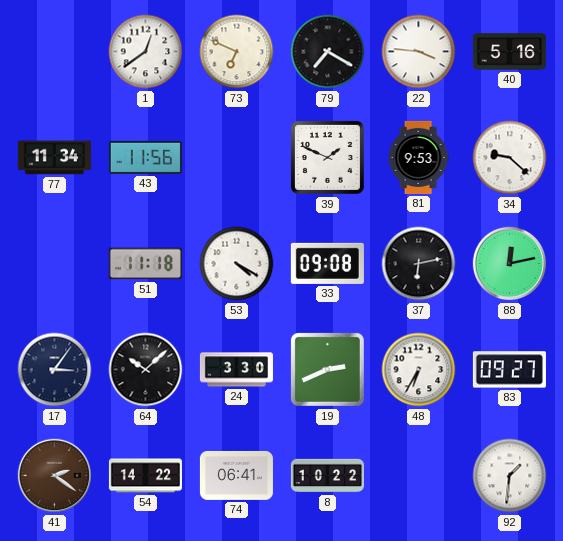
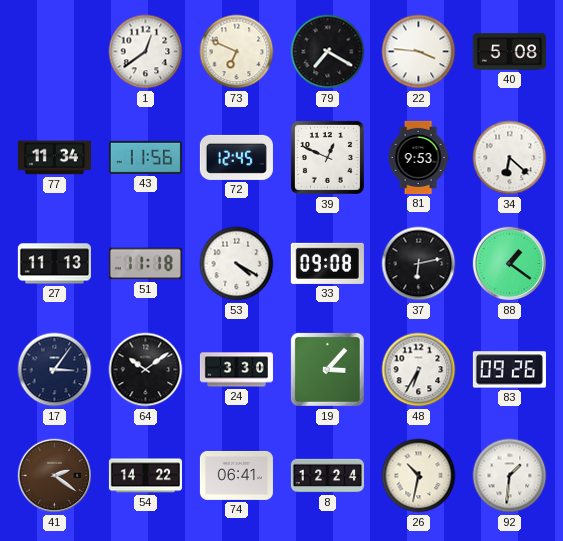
40: 5:16 -> 5:08
72: none -> 12:45
39: 1:49 -> 12:49
34: 9:22 -> 6:22
27: none -> 11:13
88: 12:13 -> 1:21
64: 10:08 -> 10:09
19: 2:41 -> 3:07
83: 09:27 -> 09:26
8: 10:22 -> 12:24
26: none -> 10:32
